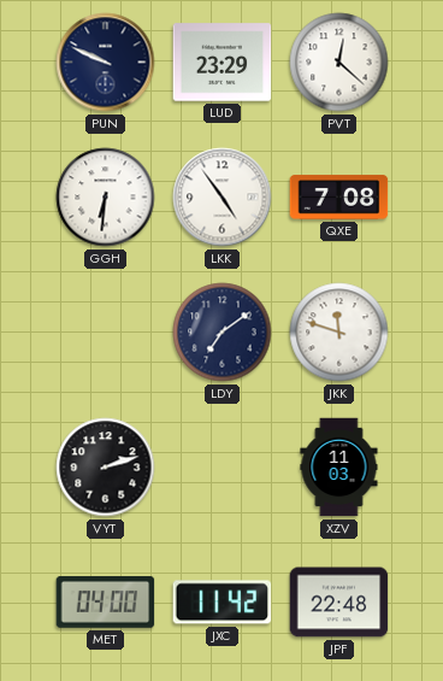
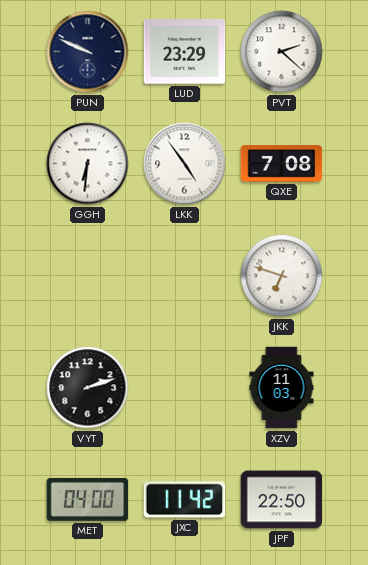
PVT: 12:22 -> 2:22
LDY: 7:09 -> none
JKK: 11:48 -> 6:48
JPF: 22:48 -> 22:50
